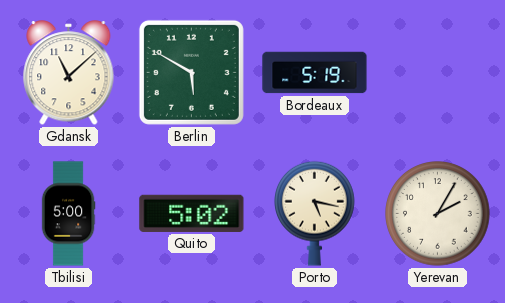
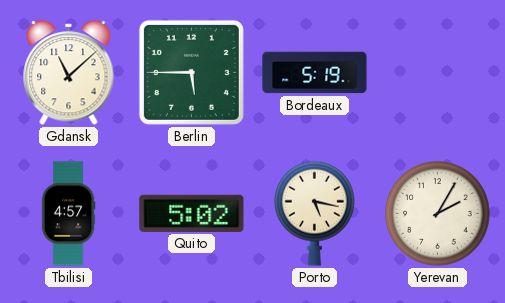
Berlin: 5:50 -> 5:45
Tbilisi: 5:00 -> 4:57
